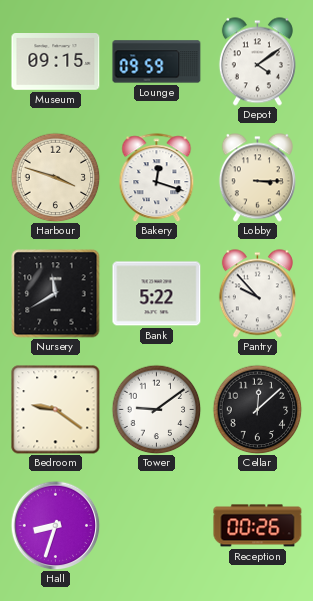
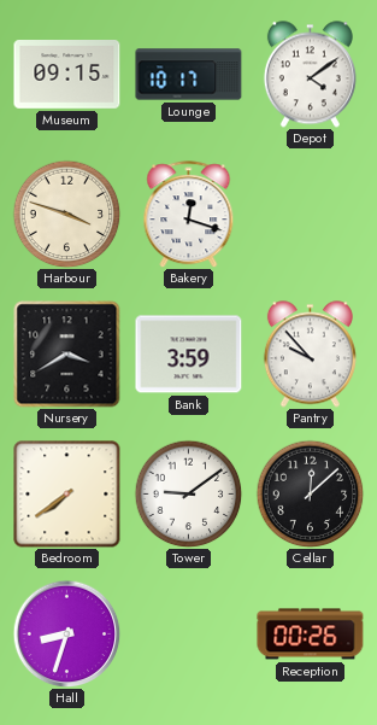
Lounge: 09:59 -> 10:17
Lobby: 3:15 -> none
Nursery: 11:40 -> 3:40
Bank: 5:22 -> 3:59
Bedroom: 9:21 -> 7:39
